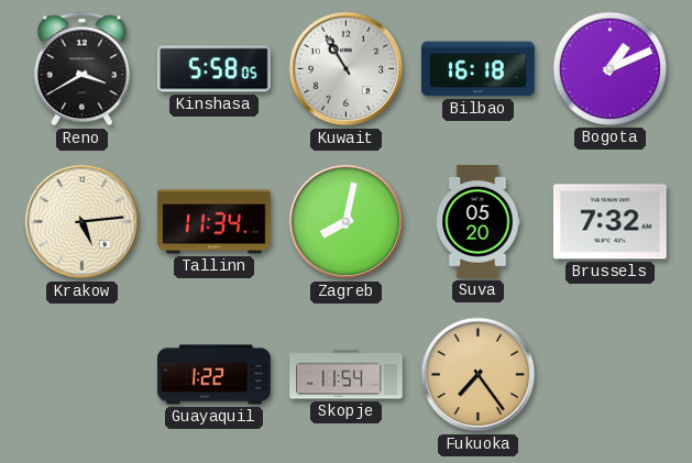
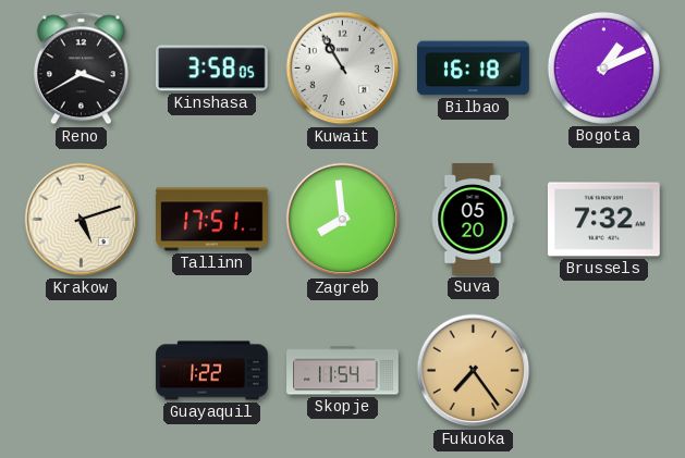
Kinshasa: 5:58 -> 3:58
Krakow: 5:14 -> 5:12
Tallinn: 11:34 -> 17:51
Zagreb: 8:02 -> 7:59
